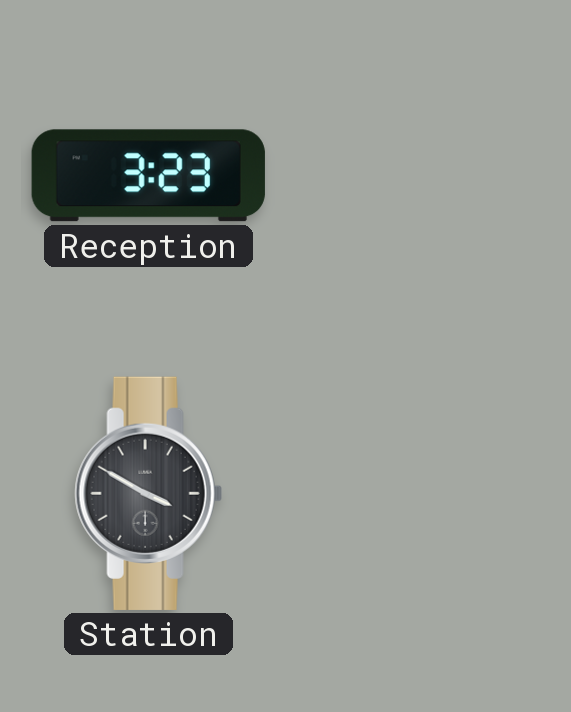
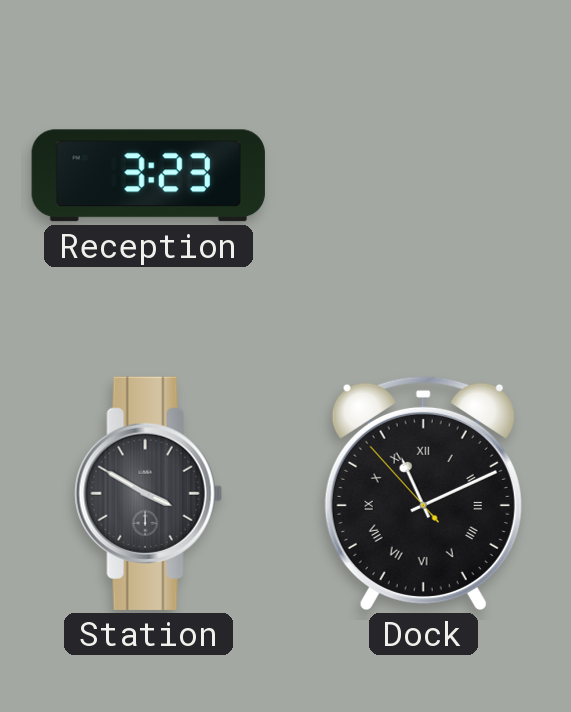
Dock: none -> 11:10
